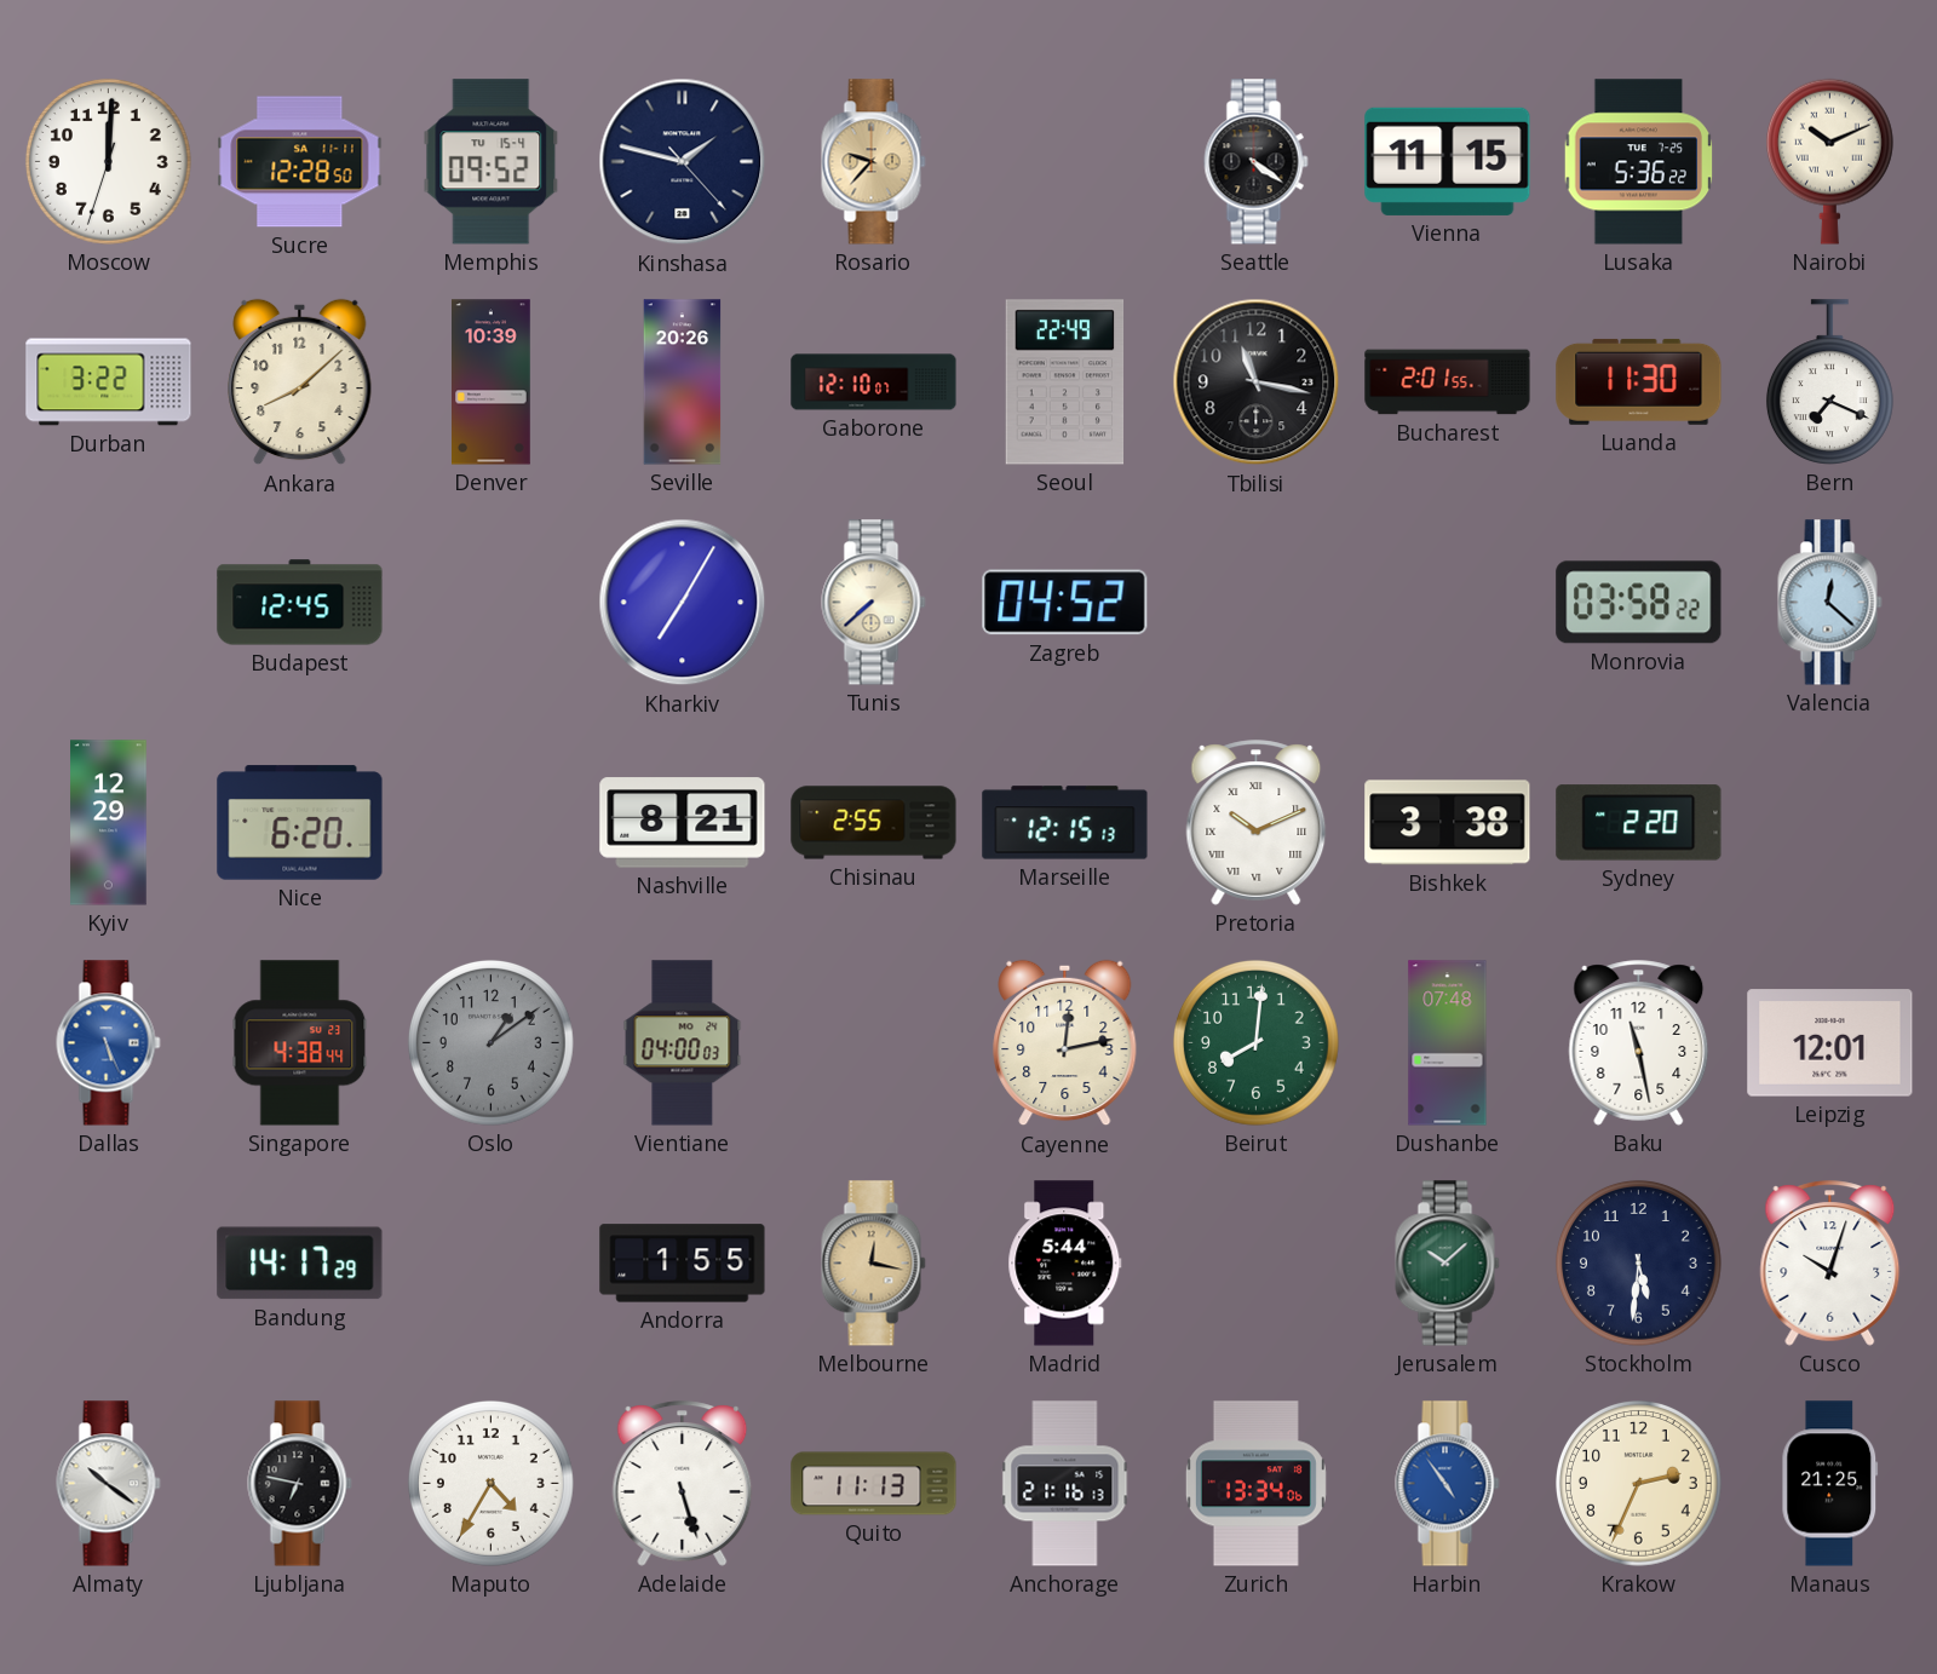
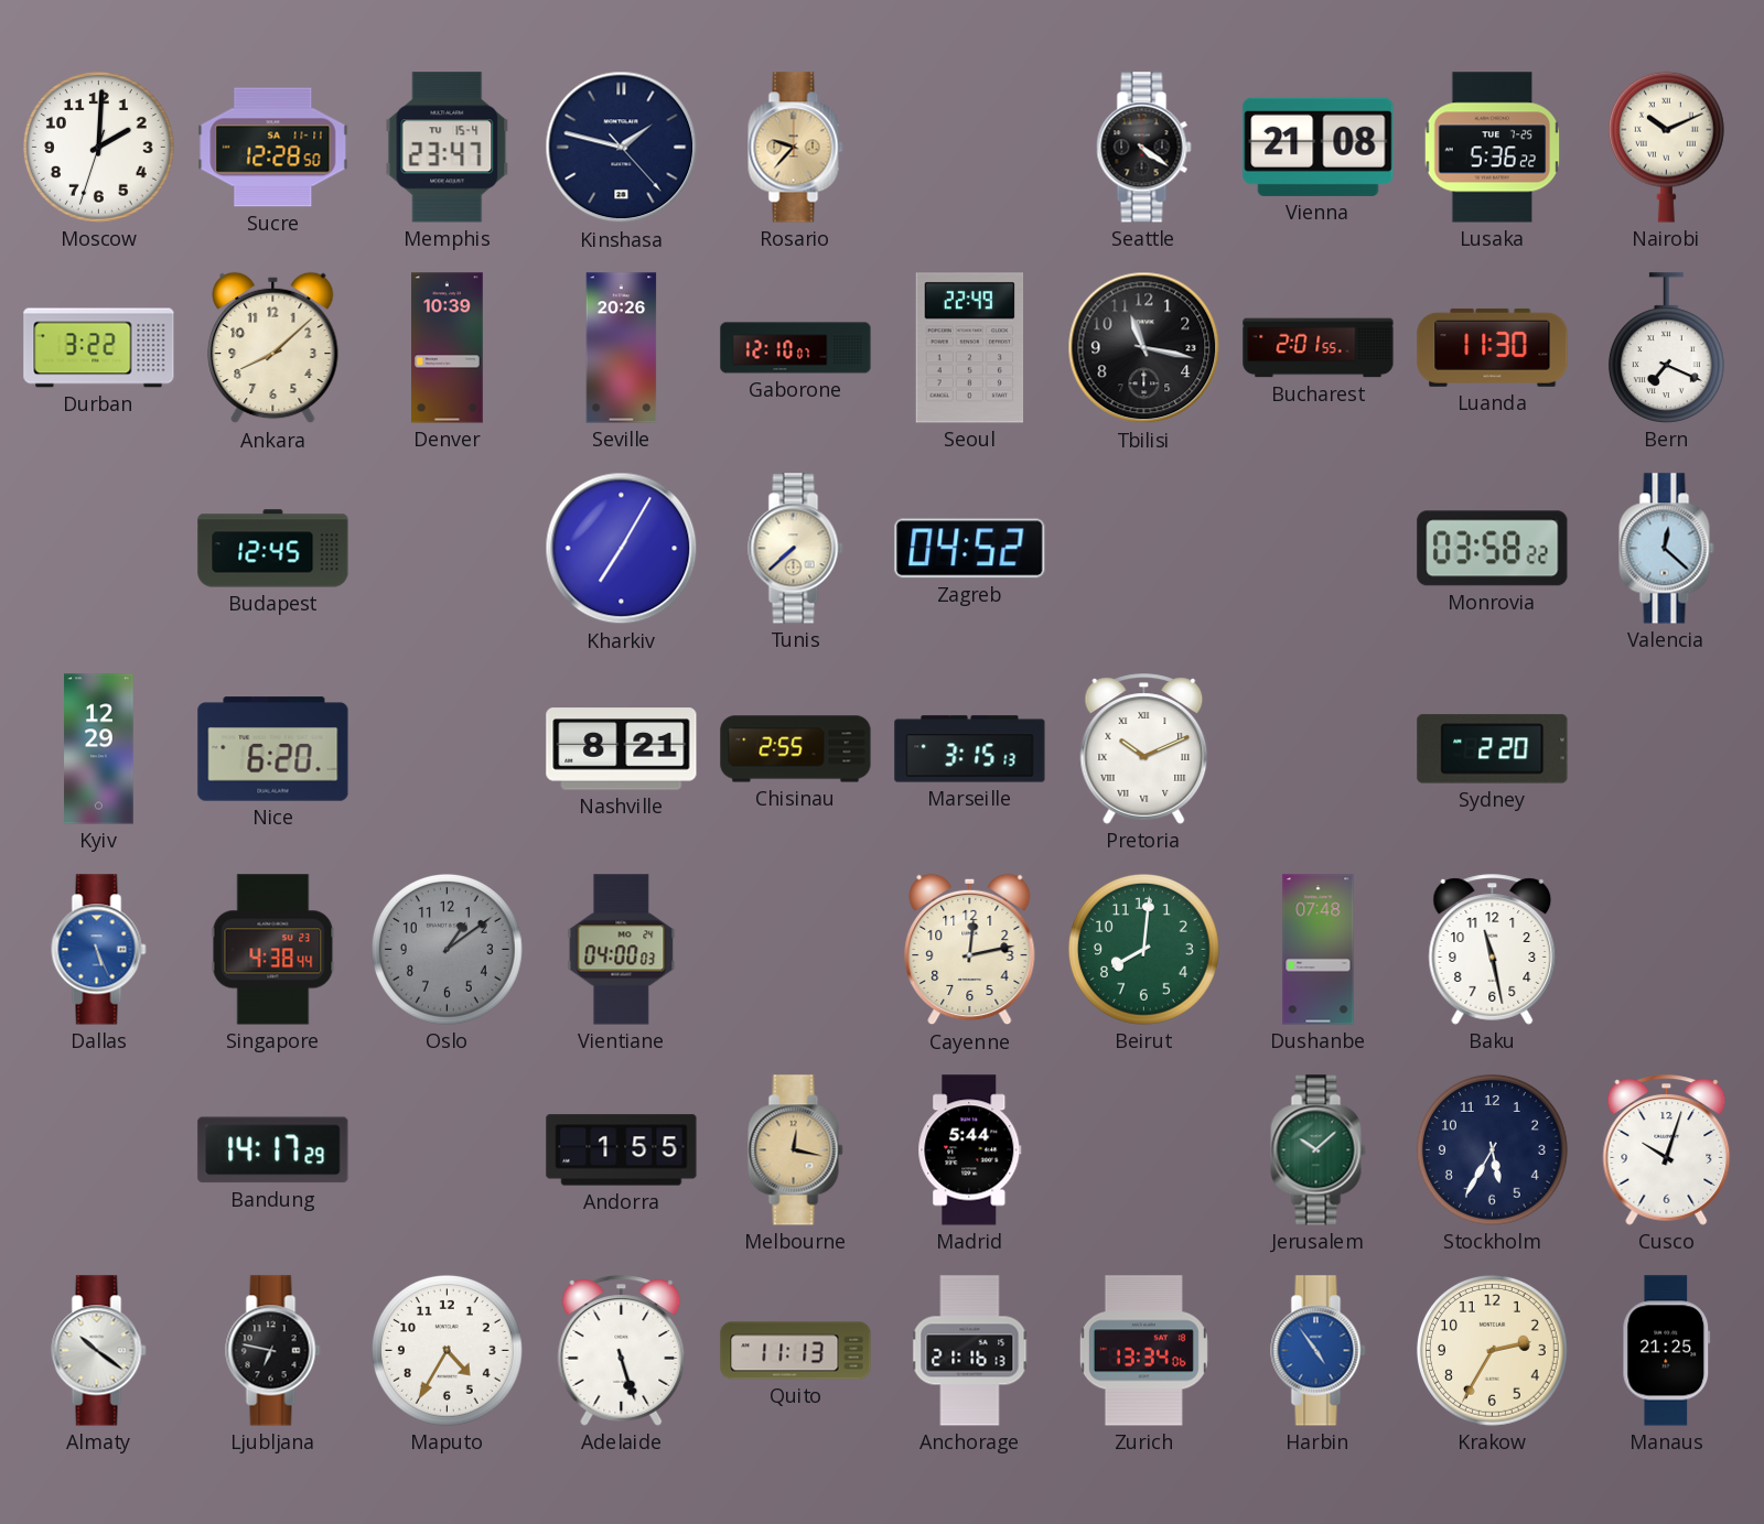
Moscow: 12:00 -> 2:00
Memphis: 09:52 -> 23:47
Vienna: 11:15 -> 21:08
Marseille: 12:15 -> 3:15
Bishkek: 3:38 -> none
Leipzig: 12:01 -> none
Stockholm: 5:31 -> 5:35
Krakow: 2:34 -> 2:35
